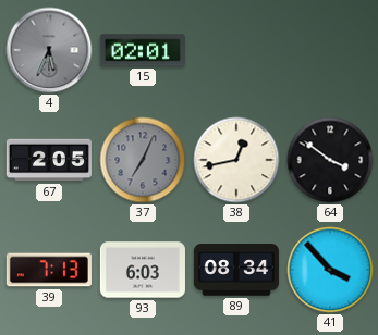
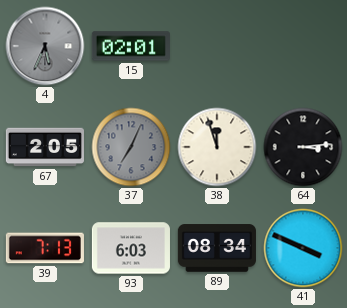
38: 12:43 -> 11:57
64: 3:51 -> 3:14
41: 3:53 -> 3:49
